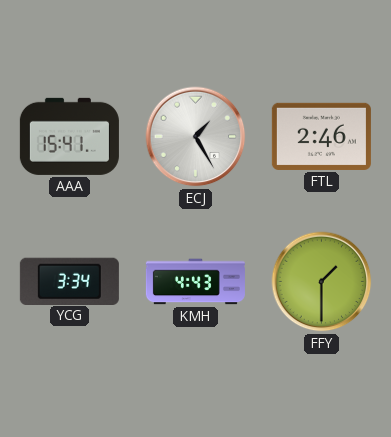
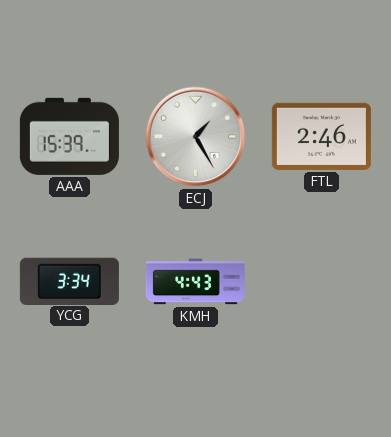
AAA: 15:41 -> 15:39
FFY: 1:30 -> none
